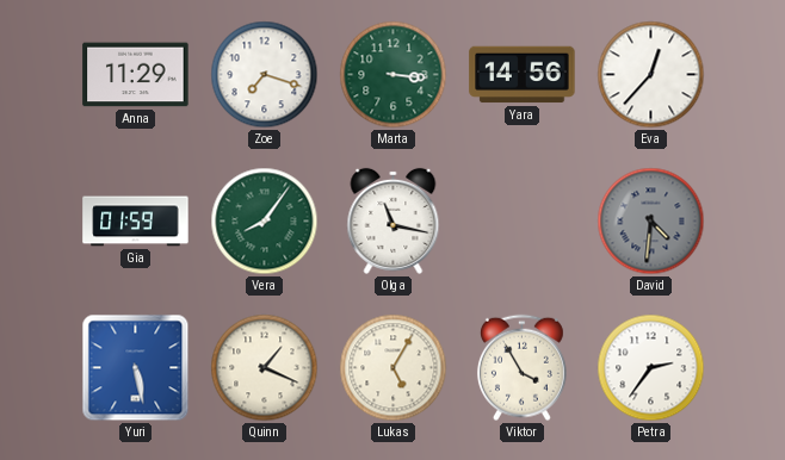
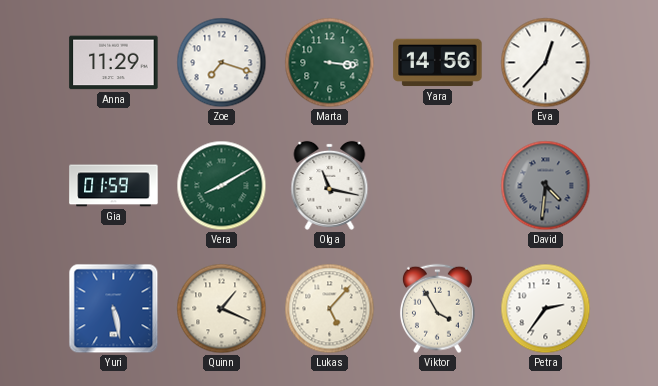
Vera: 8:06 -> 8:10
Lukas: 5:05 -> 5:07
